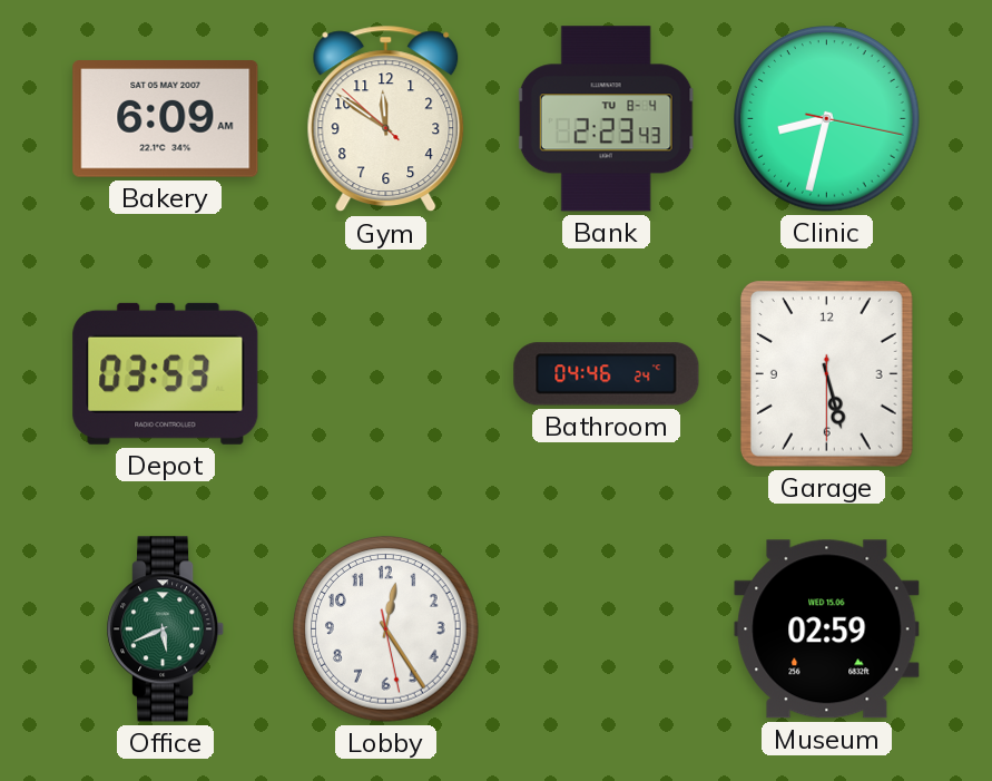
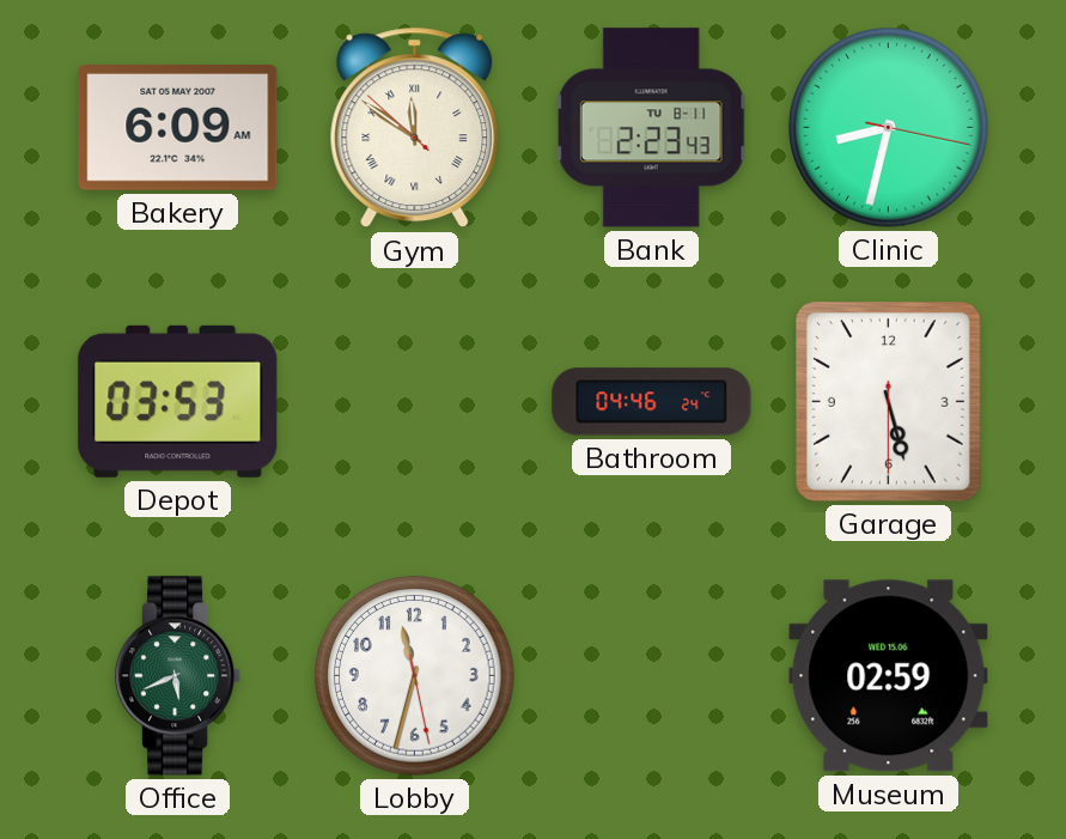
Gym numerals: Arabic -> Roman
Bank date: TU 8-4 -> TU 8-11
Lobby: 12:24 -> 11:32
